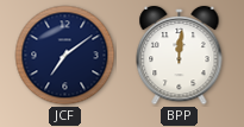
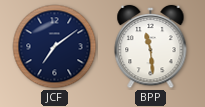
BPP: 12:01 -> 11:29
